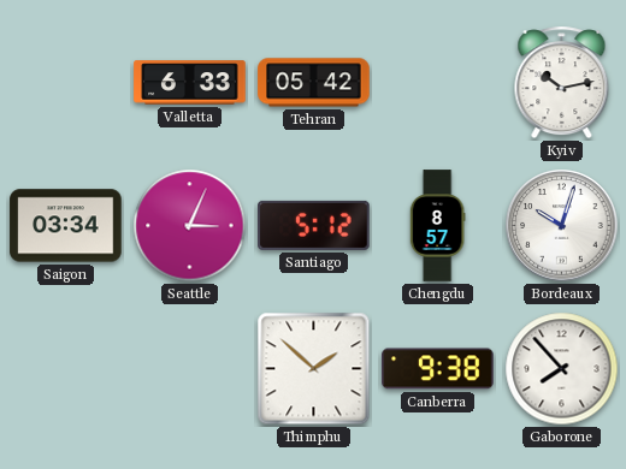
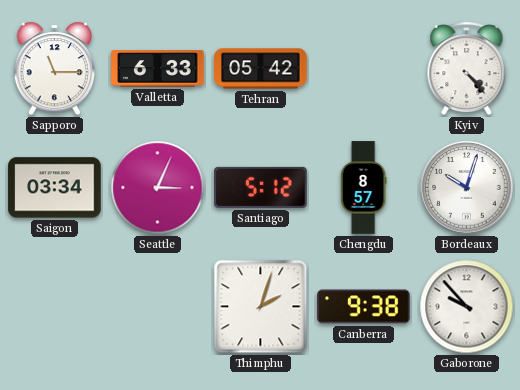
Sapporo: none -> 11:15
Kyiv: 10:13 -> 4:23
Thimphu: 1:52 -> 2:03
Gaborone: 7:53 -> 9:53
